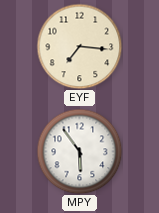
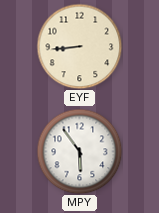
EYF: 7:16 -> 8:44
